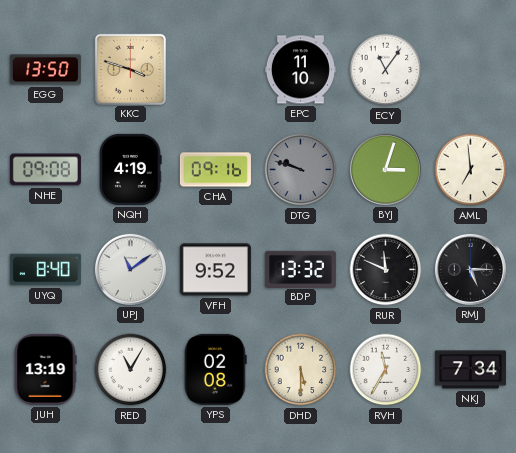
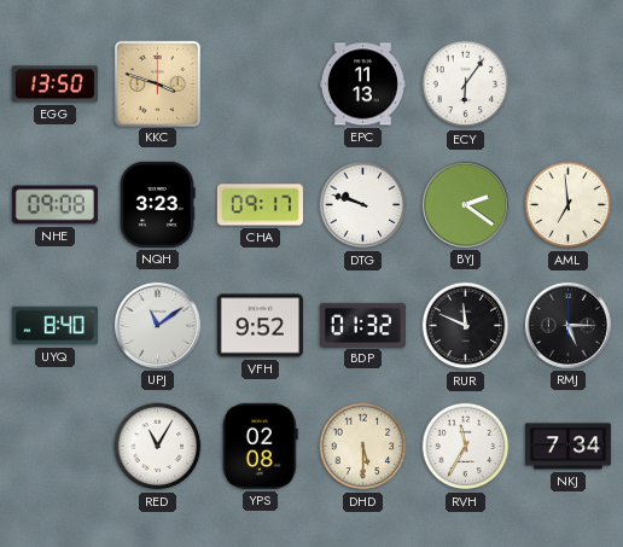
EPC: 11:10 -> 11:13
ECY: 11:06 -> 6:06
NQH: 4:19 -> 3:23
CHA: 09:16 -> 09:17
DTG dial: grey -> white
BYJ: 3:03 -> 2:21
BDP: 13:32 -> 01:32
JUH: 13:19 -> none
